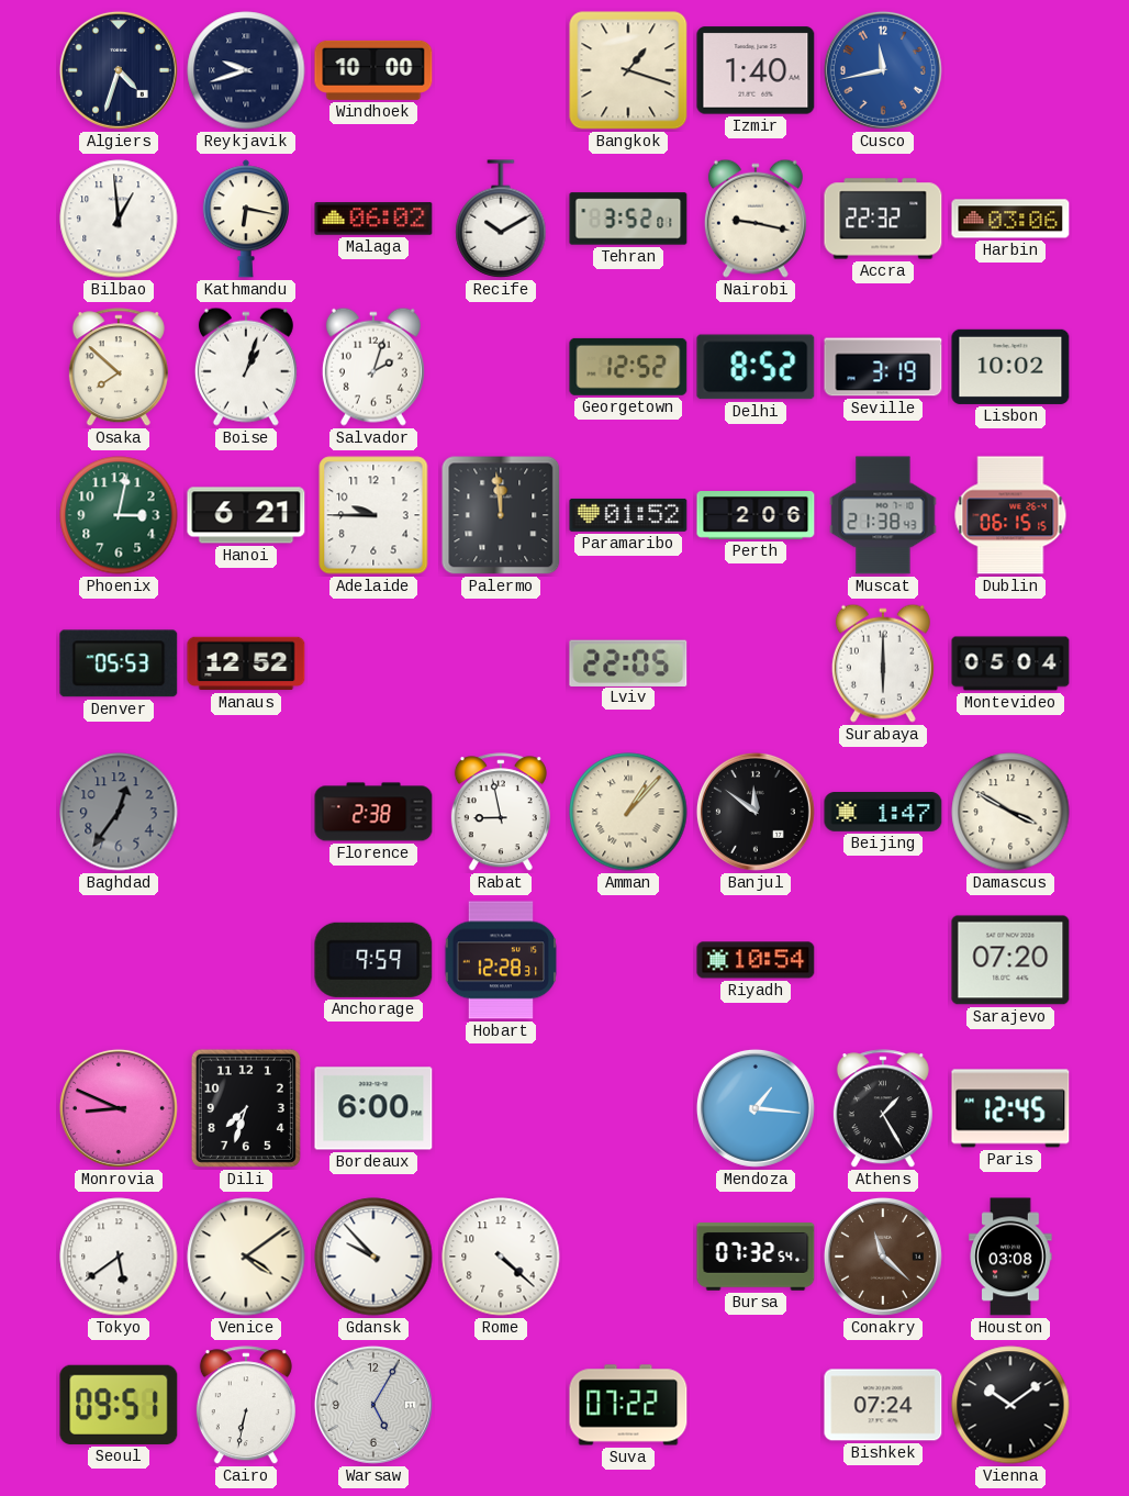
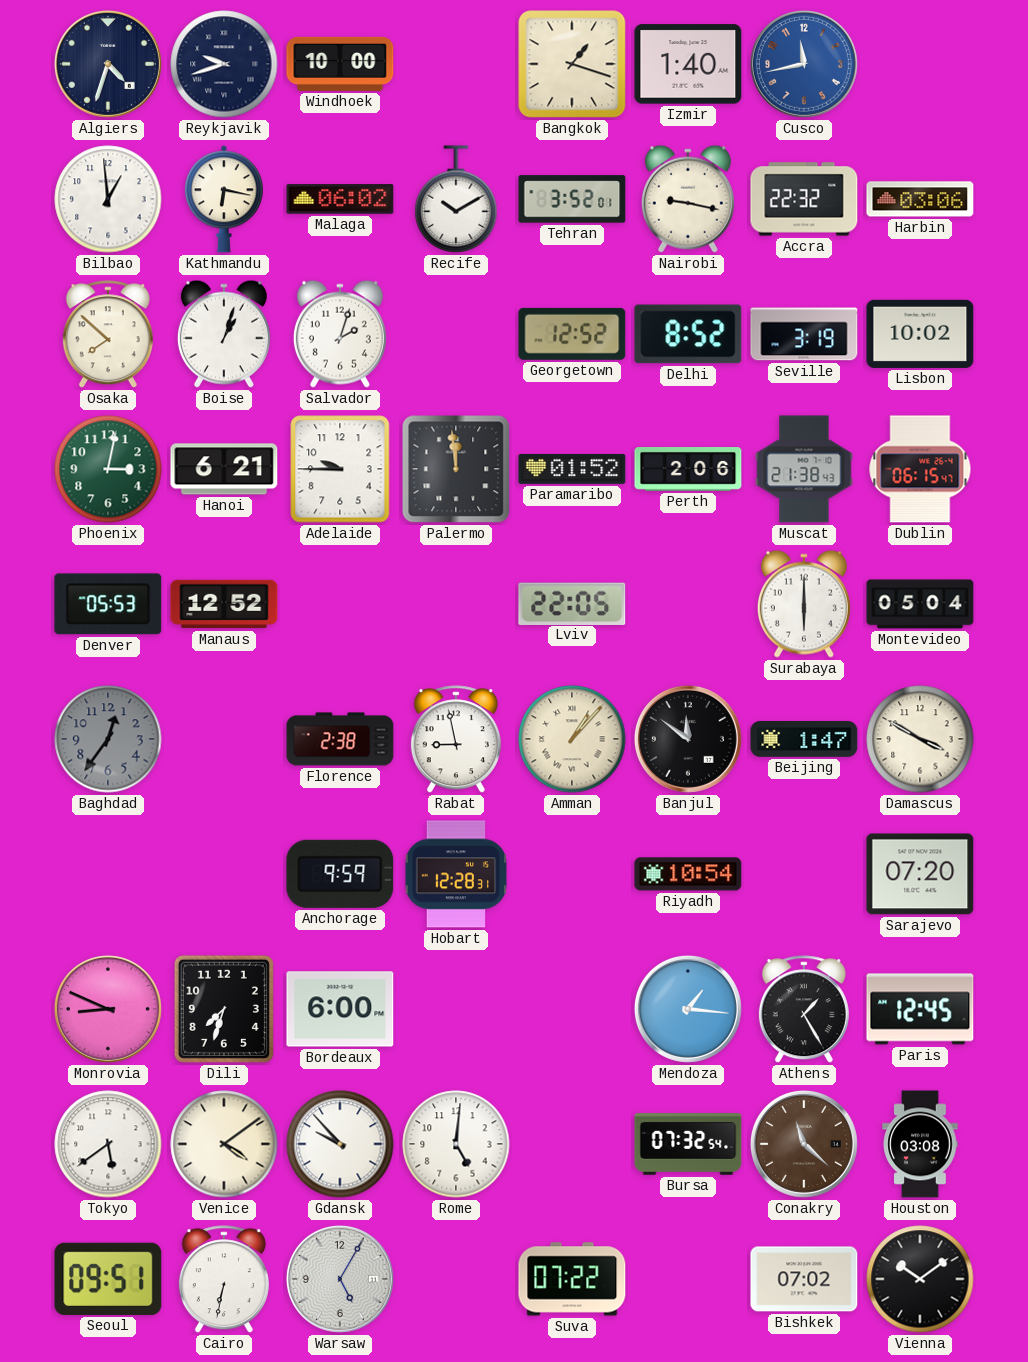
Dublin: 06:15:15 -> 06:15:47
Rome: 4:22 -> 5:01
Bishkek: 07:24 -> 07:02
